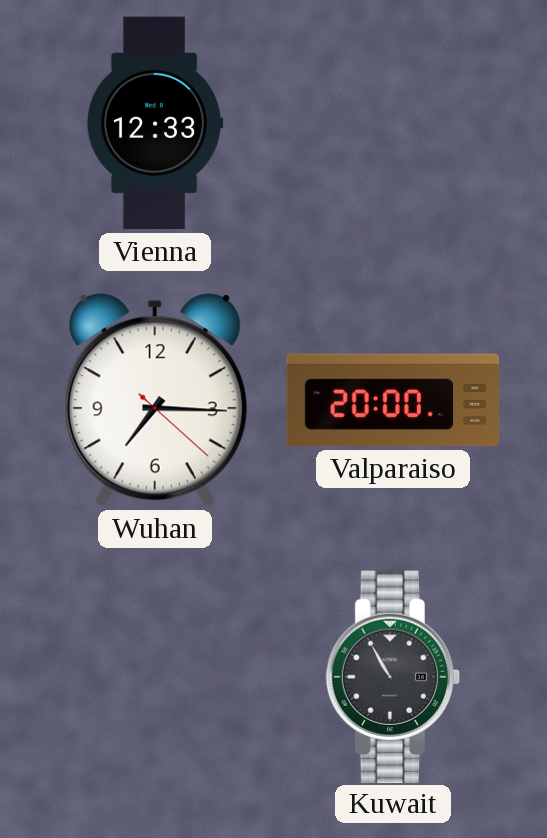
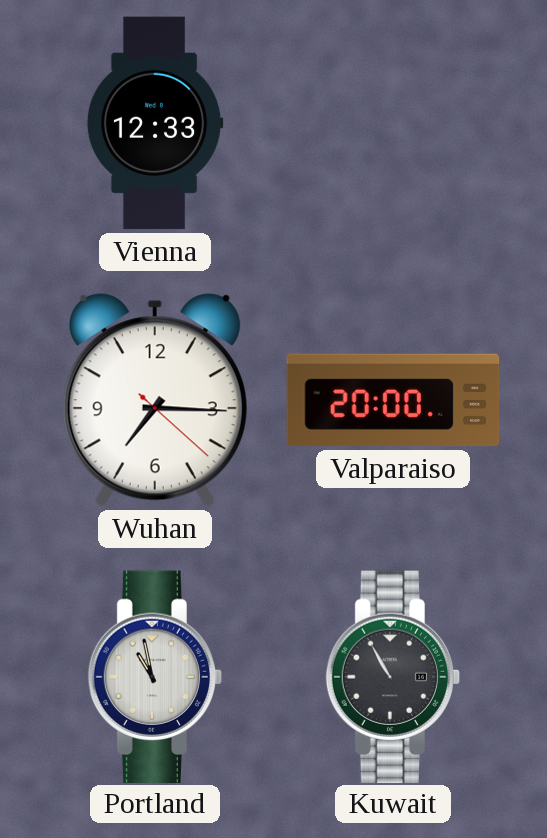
Portland: none -> 10:58
